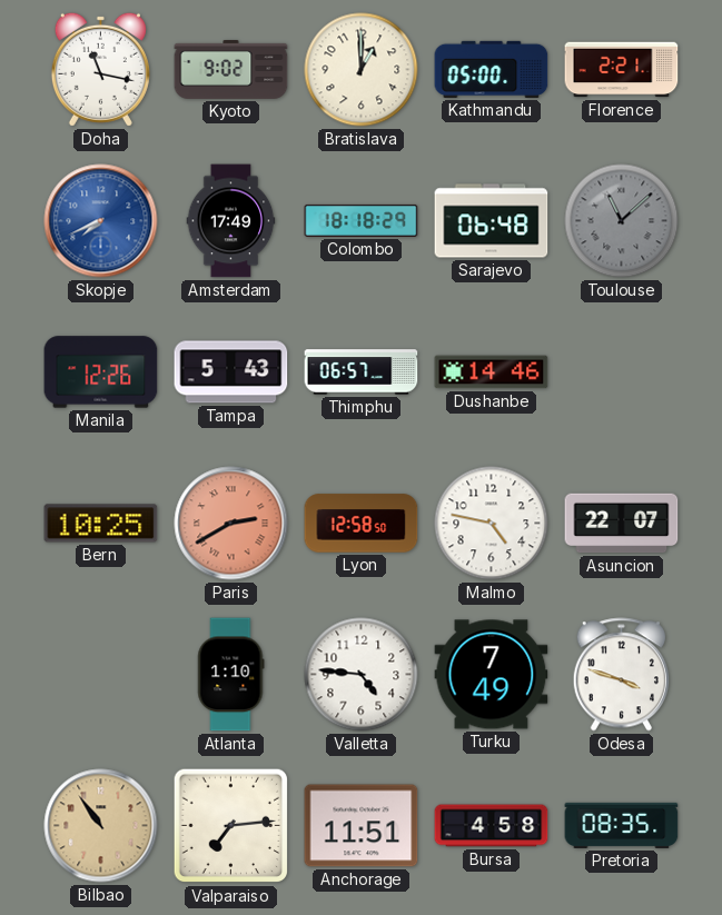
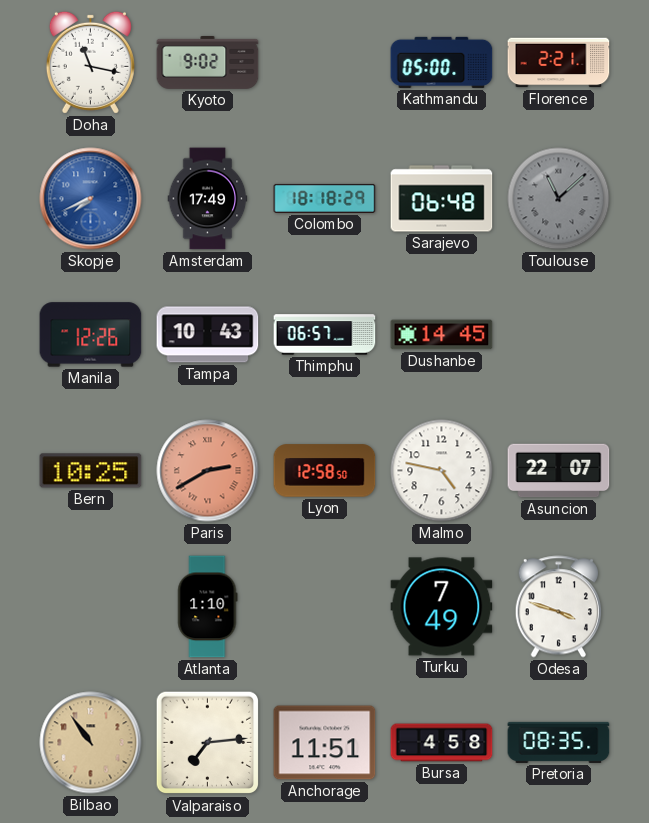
Bratislava: 1:00 -> none
Tampa: 5:43 -> 10:43
Dushanbe: 14:46 -> 14:45
Valletta: 4:46 -> none
